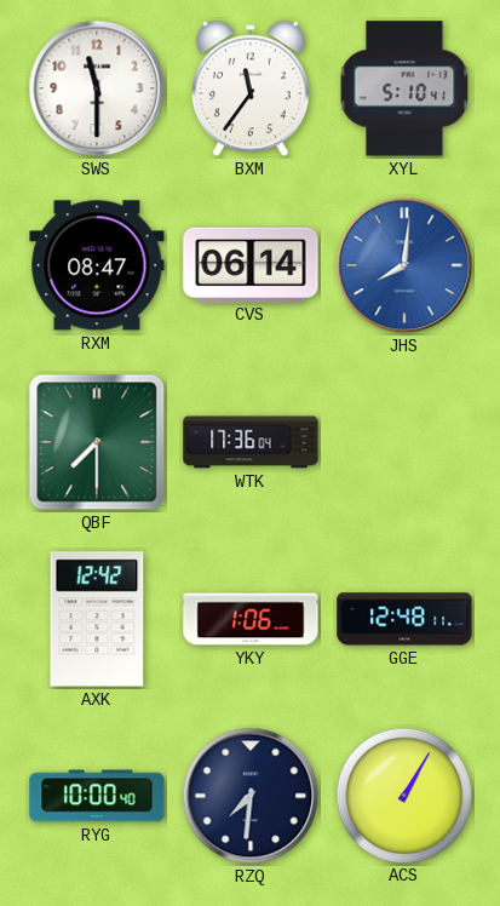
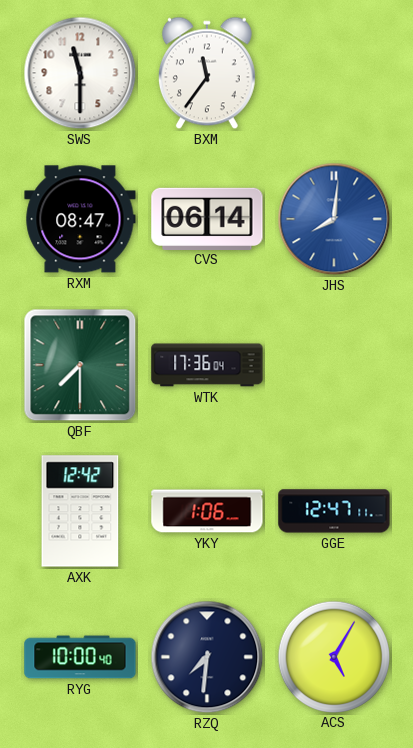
XYL: 5:10 -> none
GGE: 12:48 -> 12:47
ACS: 1:05 -> 5:05
